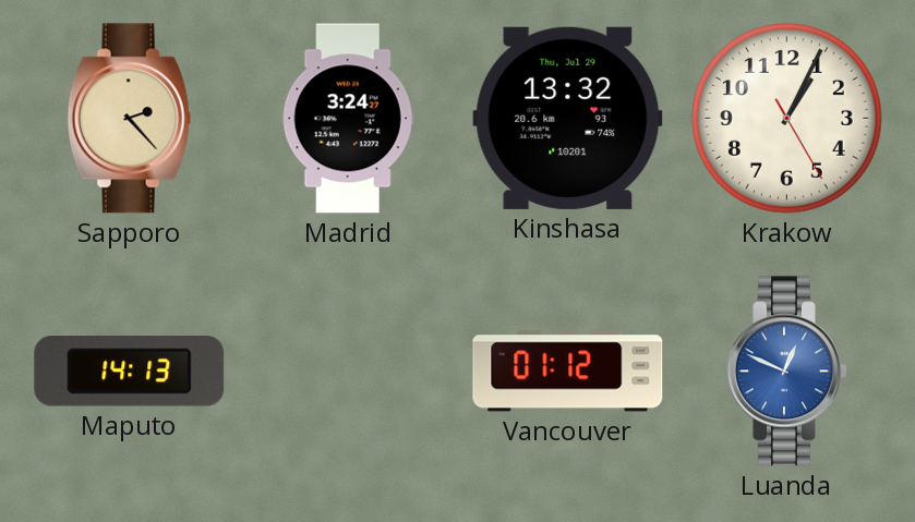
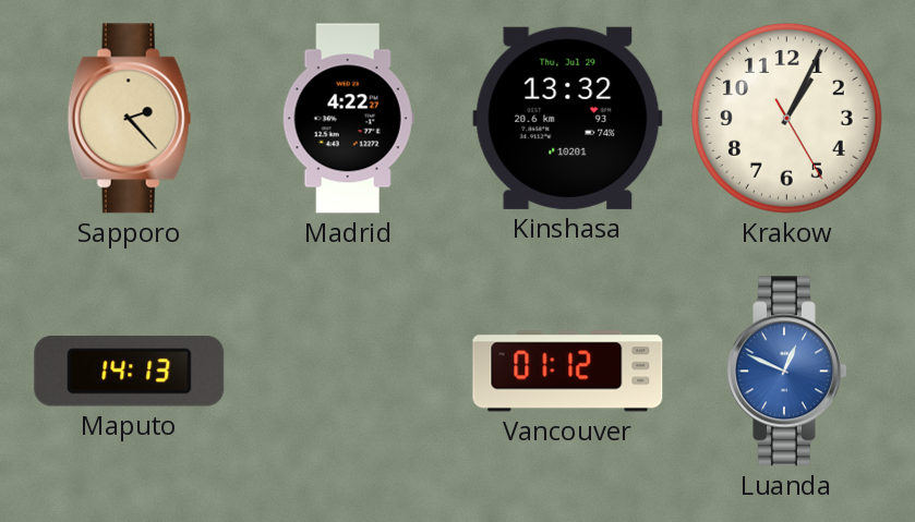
Madrid: 3:24 -> 4:22
